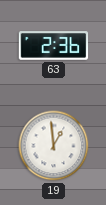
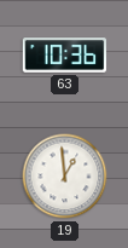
63: 2:36 -> 10:36
